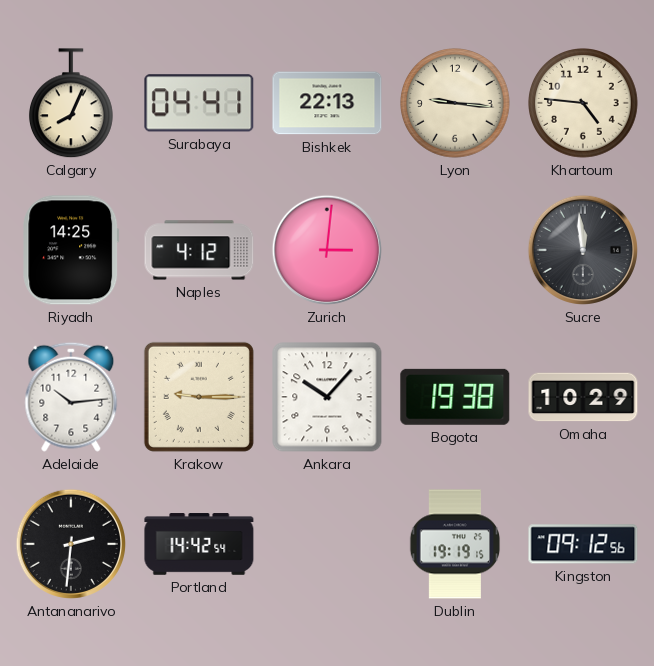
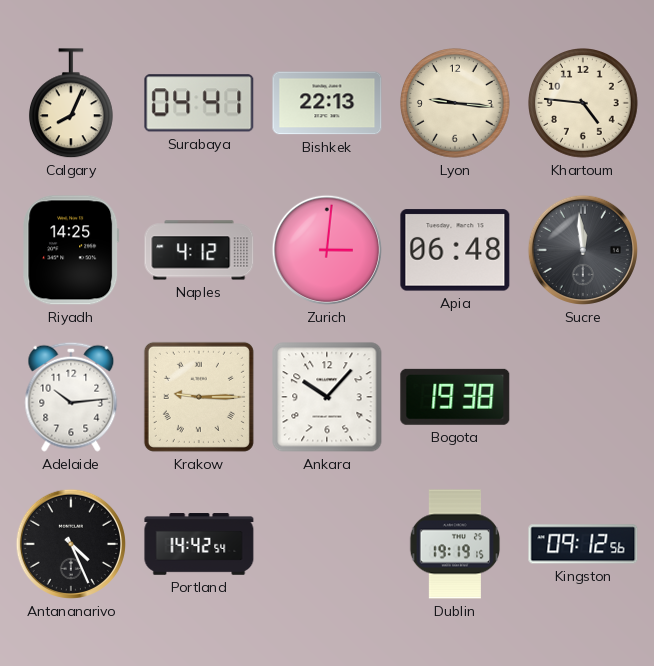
Apia: none -> 06:48
Omaha: 10:29 -> none
Antananarivo: 2:31 -> 4:26
